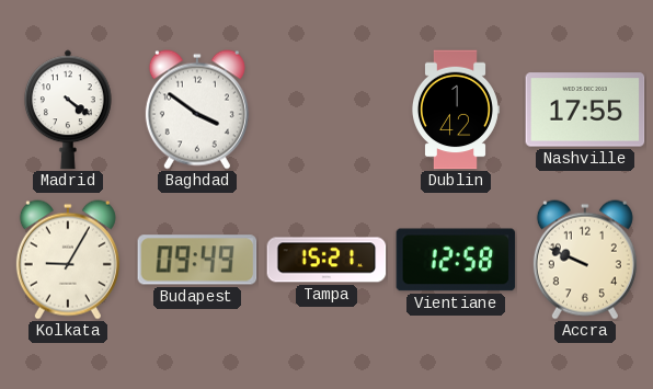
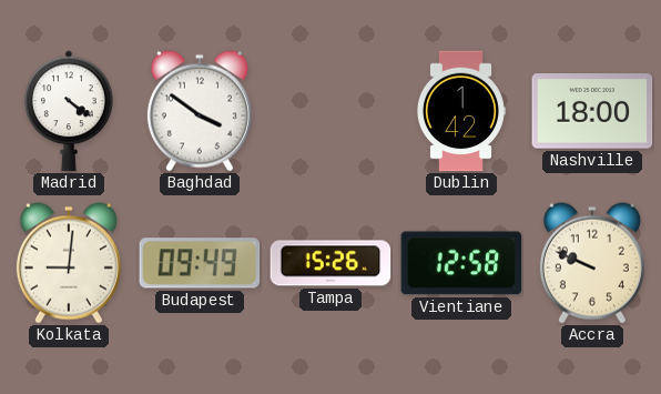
Nashville: 17:55 -> 18:00
Kolkata: 9:05 -> 9:01
Tampa: 15:21 -> 15:26
